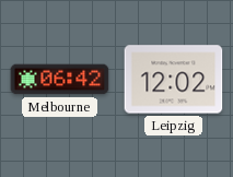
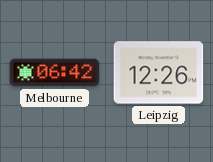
Leipzig: 12:02 -> 12:26
